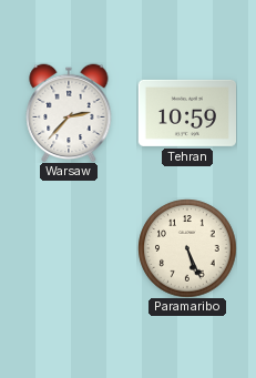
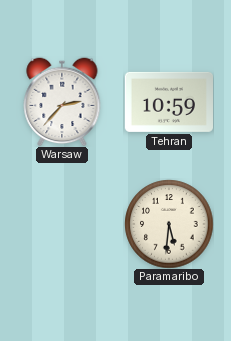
Paramaribo: 5:26 -> 5:31
